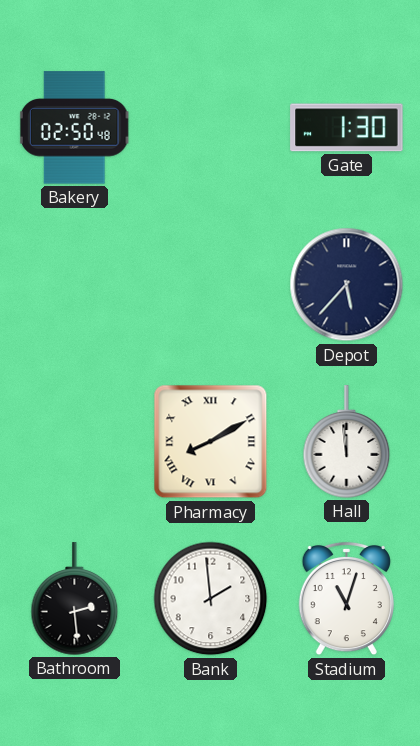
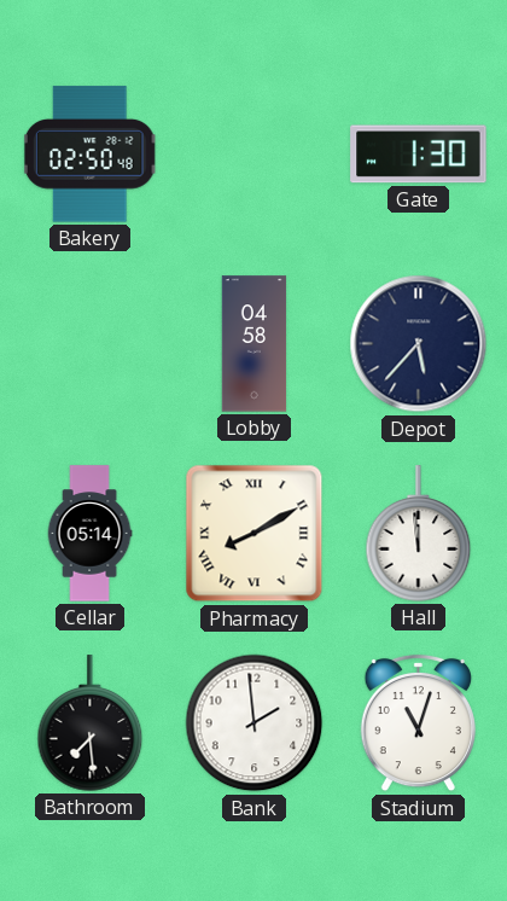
Lobby: none -> 04:58
Cellar: none -> 05:14
Bathroom: 2:29 -> 7:29
